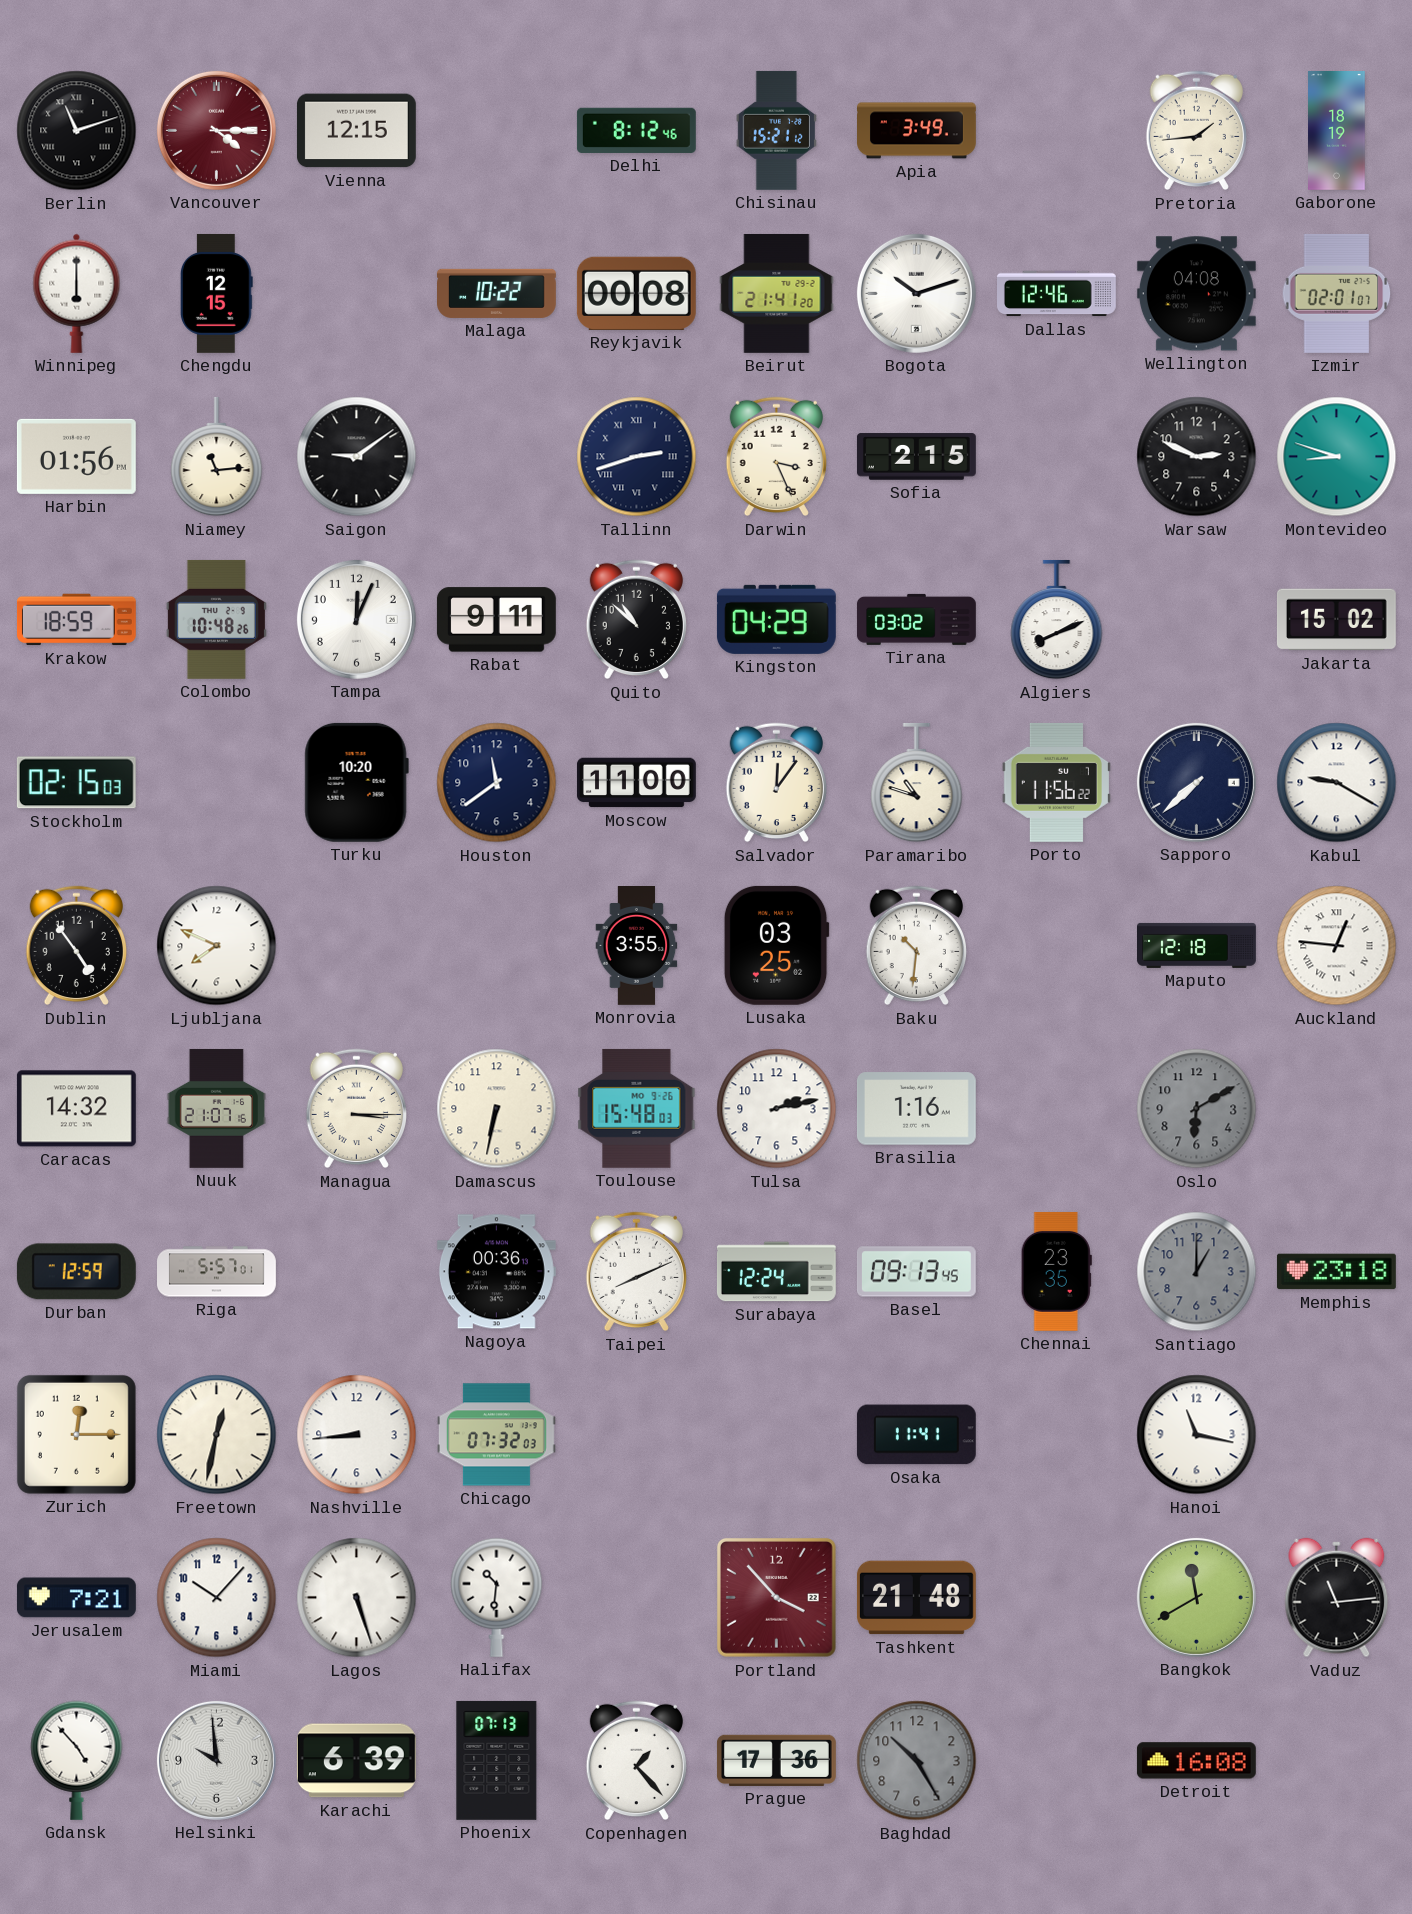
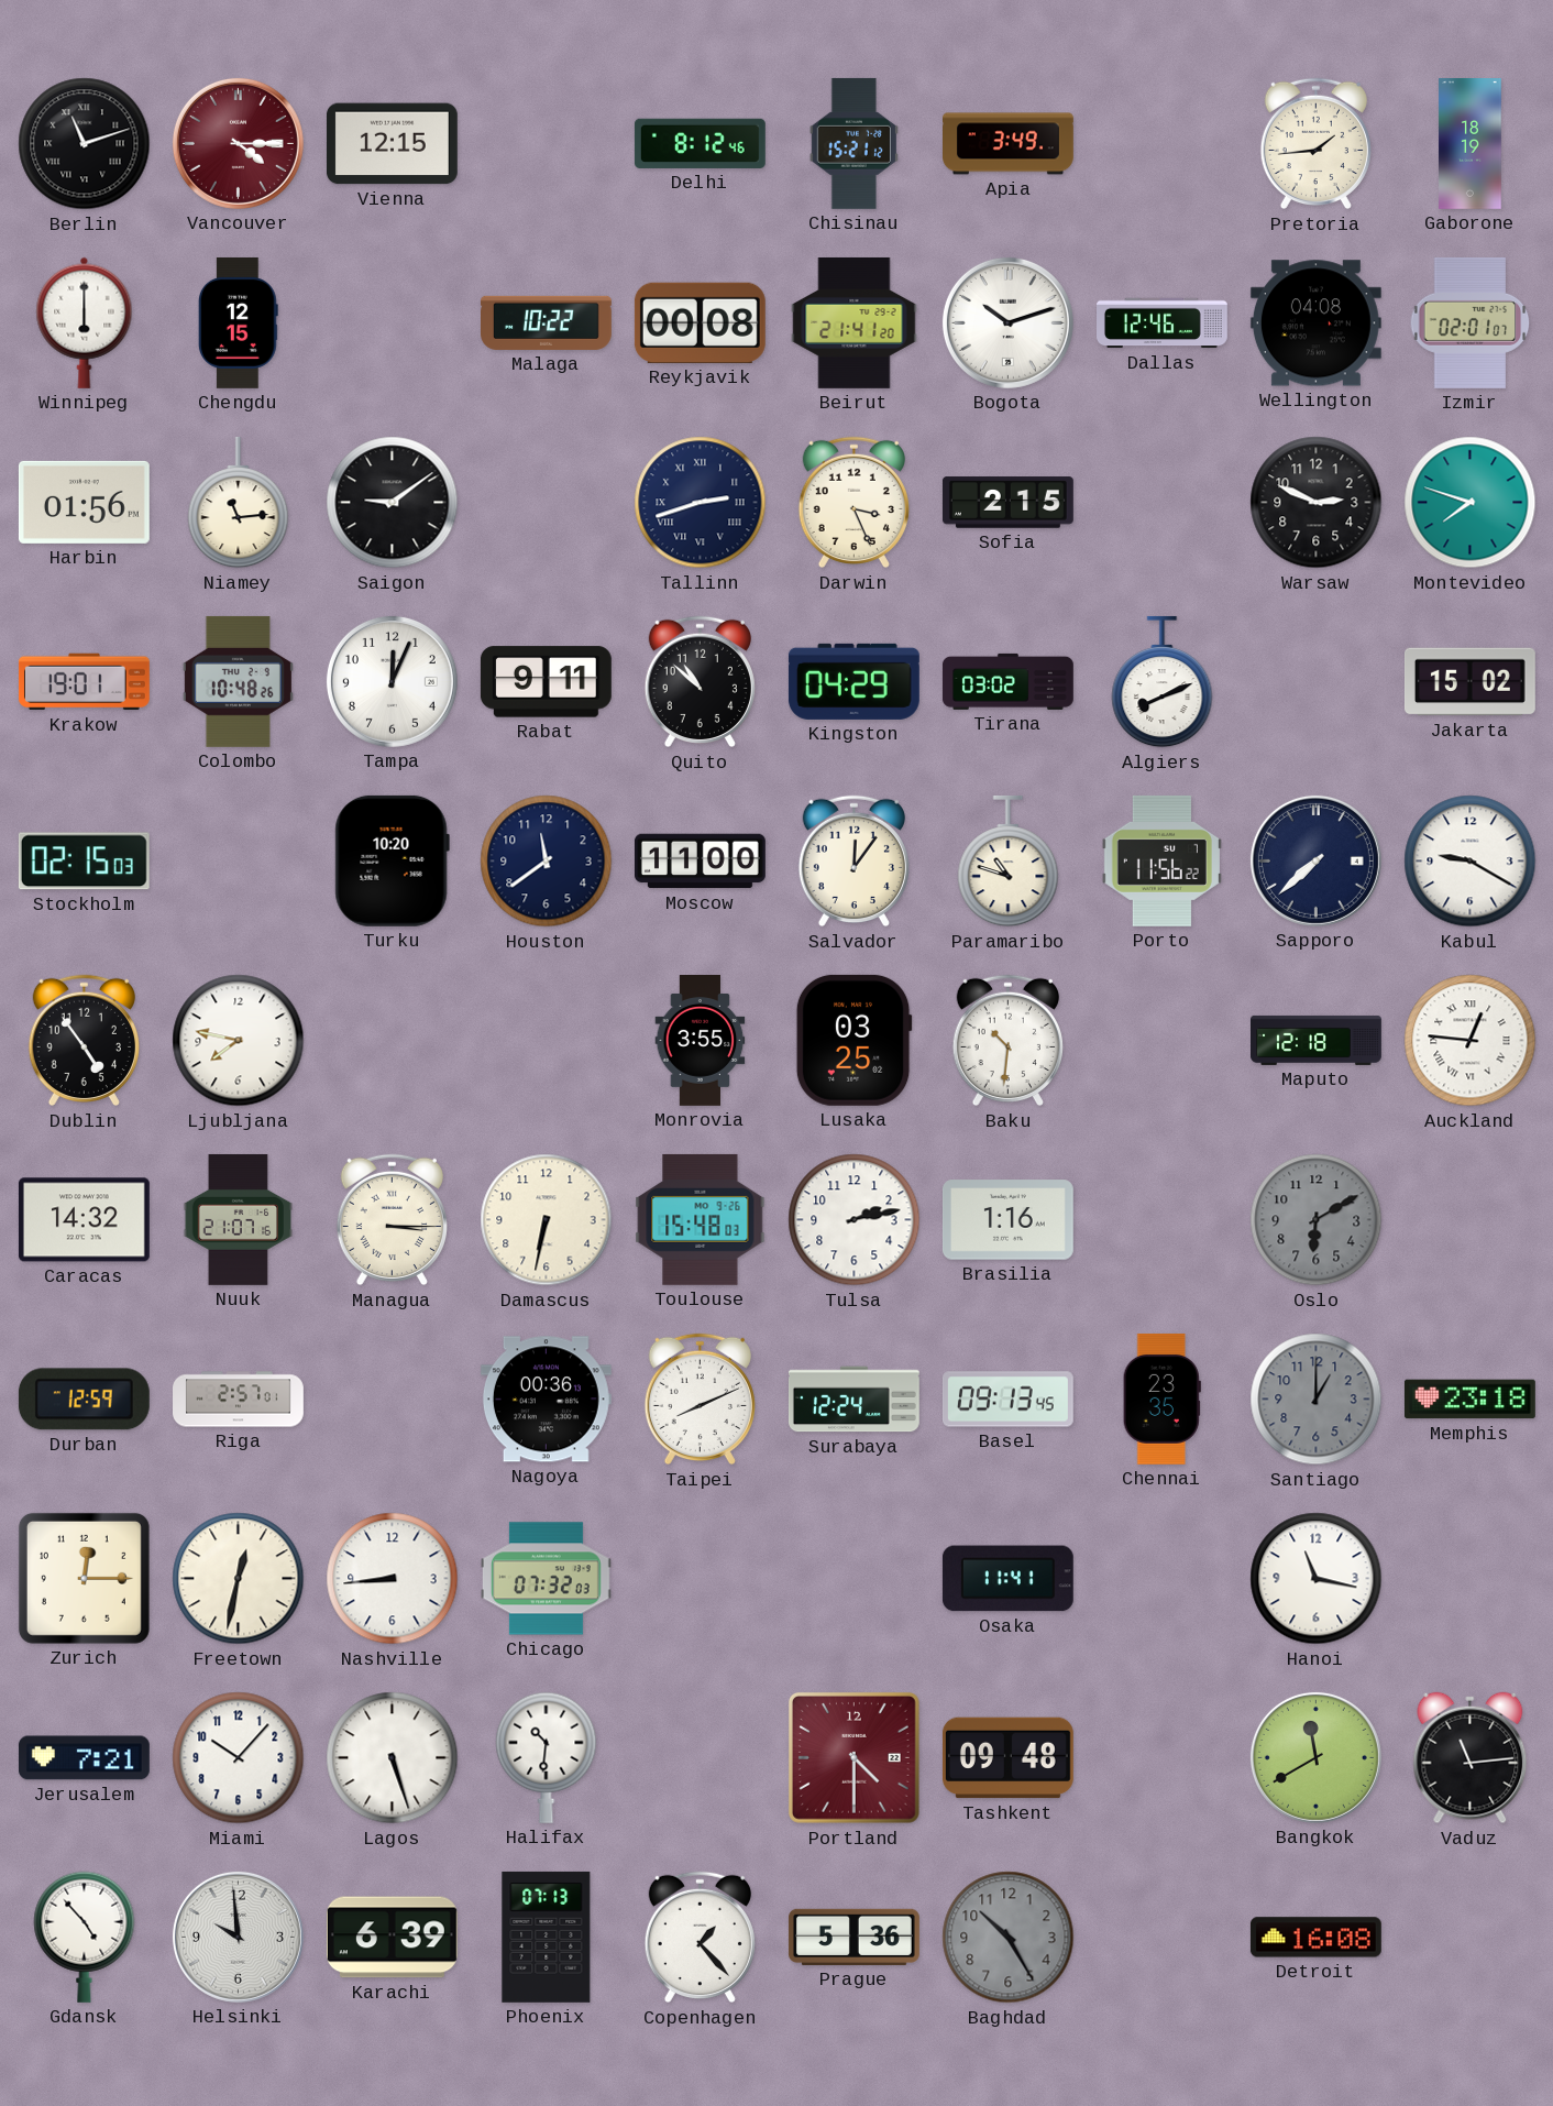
Montevideo: 8:48 -> 7:48
Krakow: 18:59 -> 19:01
Ljubljana: 7:49 -> 7:47
Riga: 5:57 -> 2:57
Portland: 3:53 -> 4:30
Tashkent: 21:48 -> 09:48
Prague: 17:36 -> 5:36
